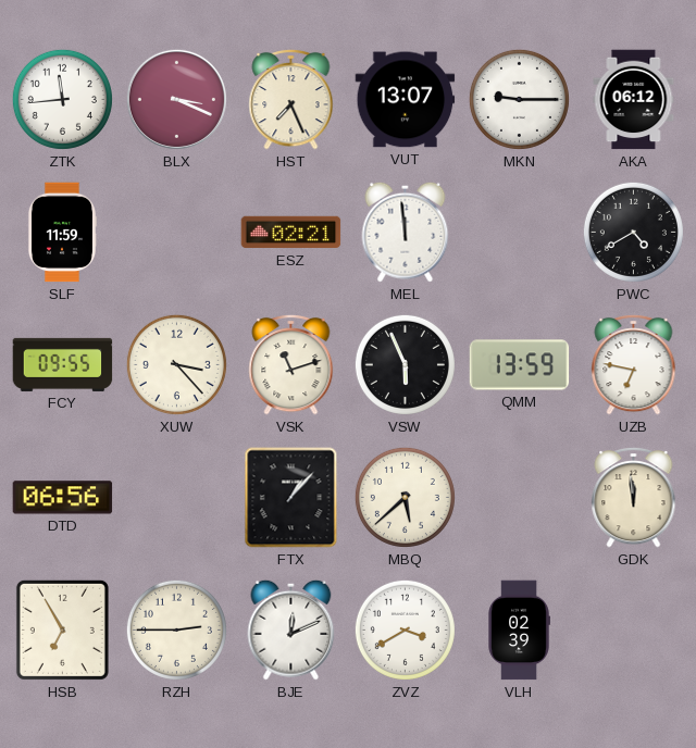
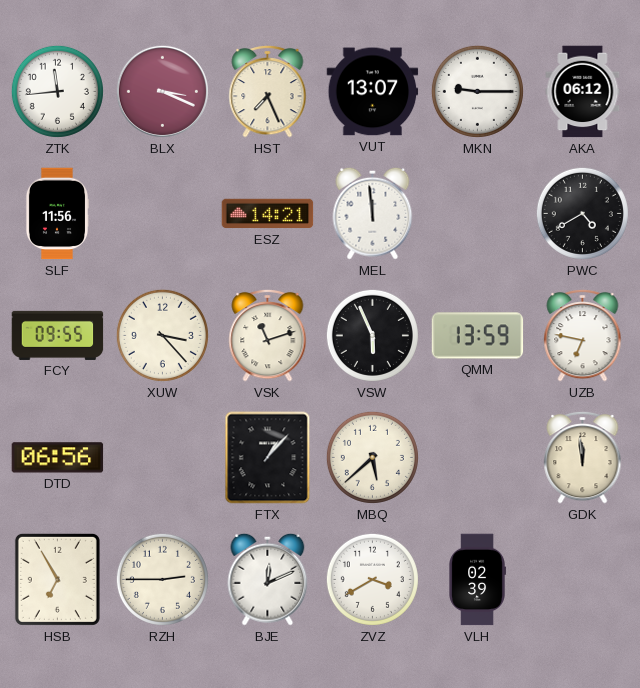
SLF: 11:59 -> 11:56
ESZ: 02:21 -> 14:21
